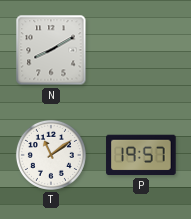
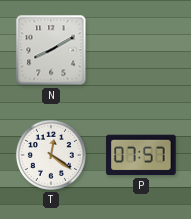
T: 11:09 -> 12:21
P: 19:57 -> 07:57
